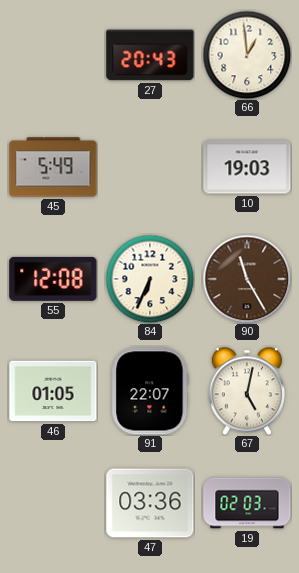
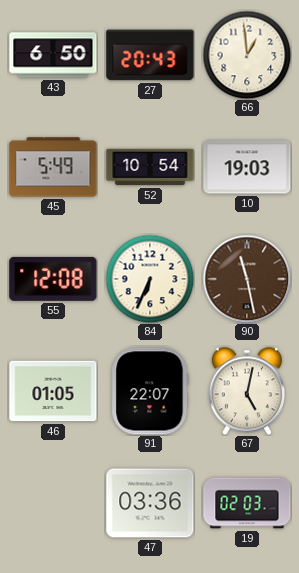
43: none -> 6:50
52: none -> 10:54
90: 11:25 -> 11:28
